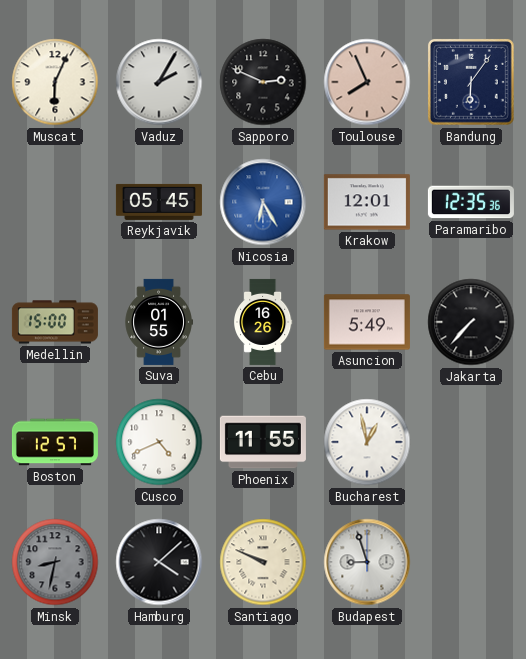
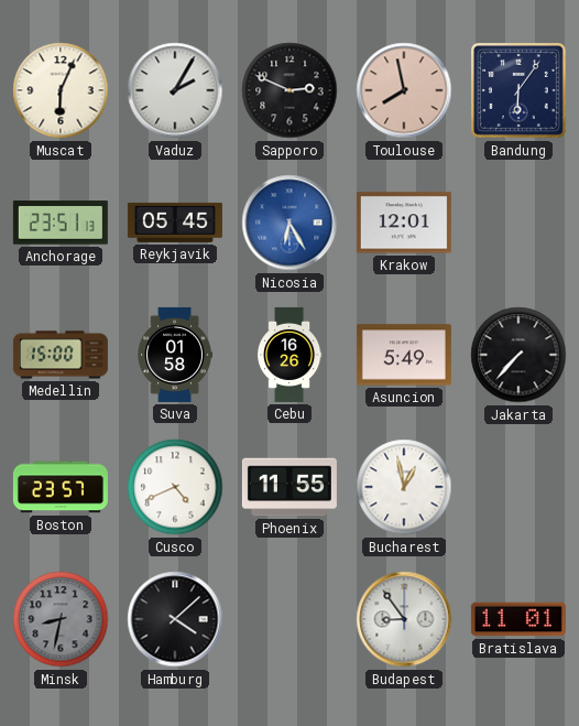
Toulouse: 7:56 -> 7:58
Anchorage: none -> 23:51
Paramaribo: 12:35 -> none
Suva: 01:55 -> 01:58
Boston: 12:57 -> 23:57
Santiago: 9:49 -> none
Budapest: 8:57 -> 8:54
Bratislava: none -> 11:01
